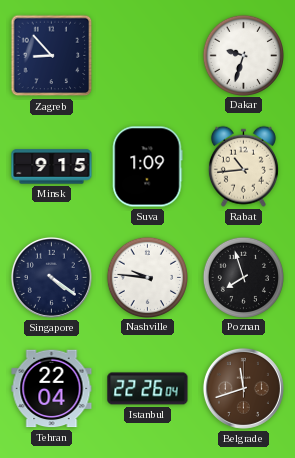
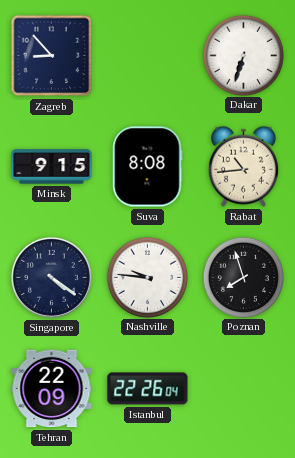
Dakar: 9:33 -> 6:33
Suva: 1:09 -> 8:08
Tehran: 22:04 -> 22:09
Belgrade: 11:42 -> none
